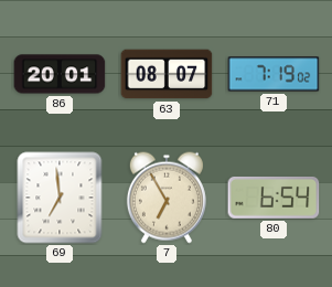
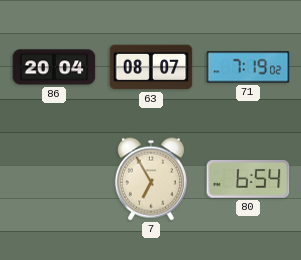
86: 20:01 -> 20:04
69: 6:59 -> none
